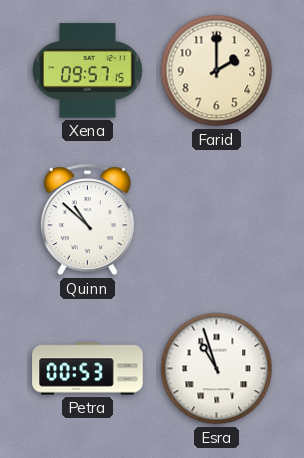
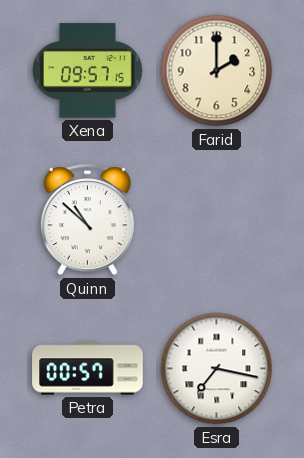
Petra: 00:53 -> 00:57
Esra: 10:57 -> 7:17
